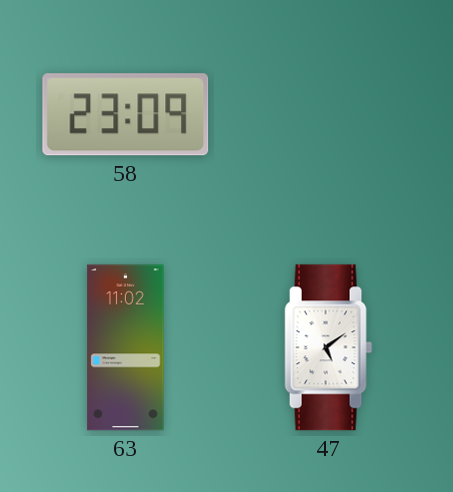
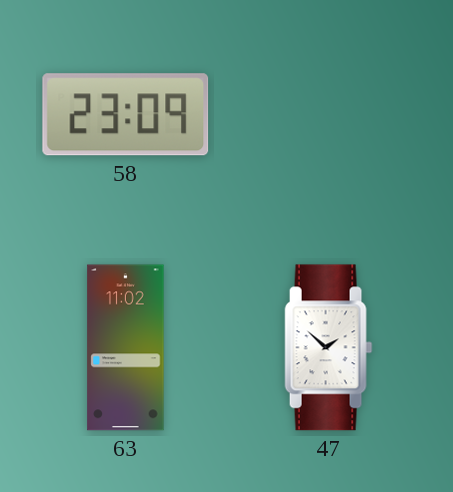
47: 5:09 -> 1:52
